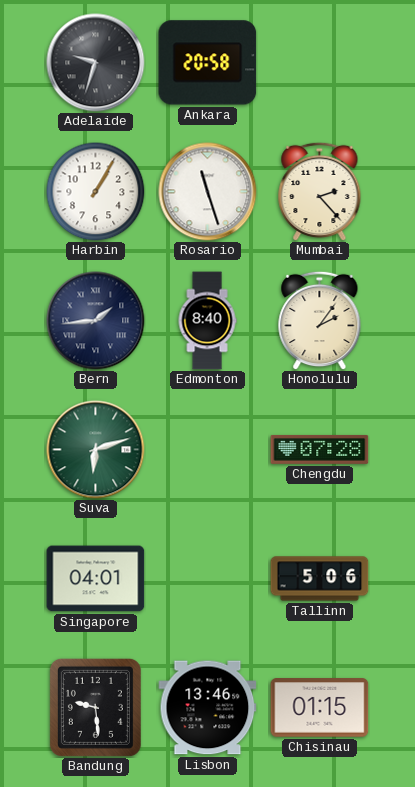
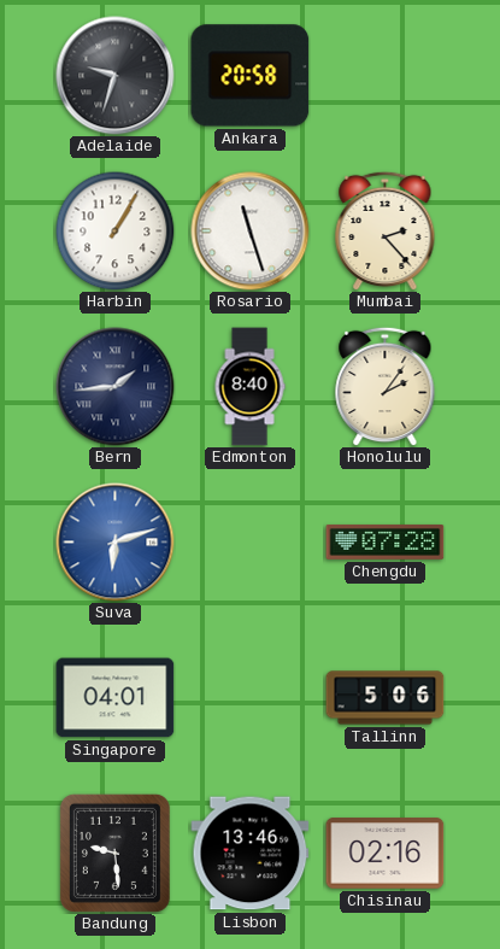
Suva dial: green -> blue
Chisinau: 01:15 -> 02:16
